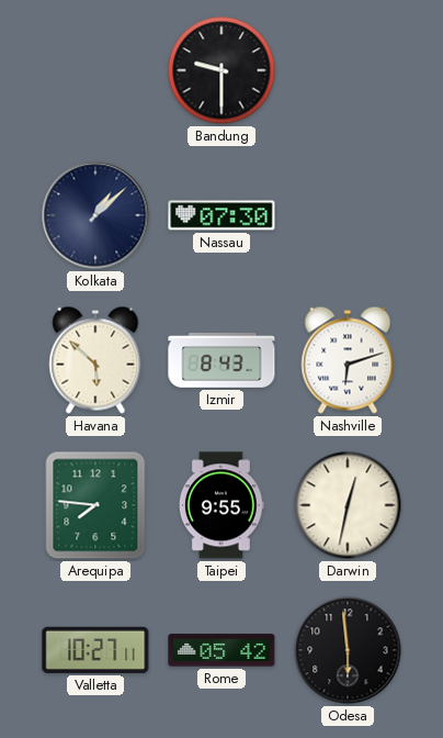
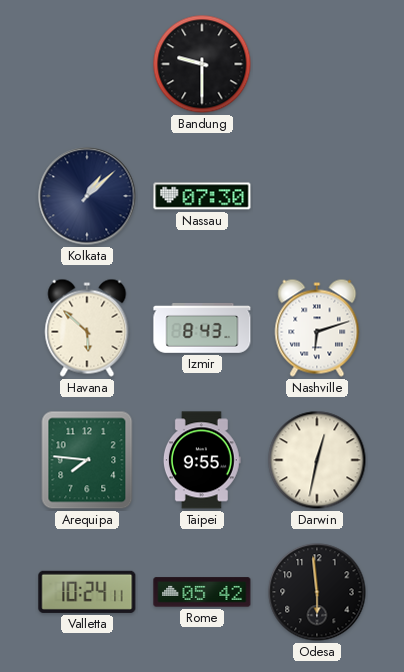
Valletta: 10:27 -> 10:24
